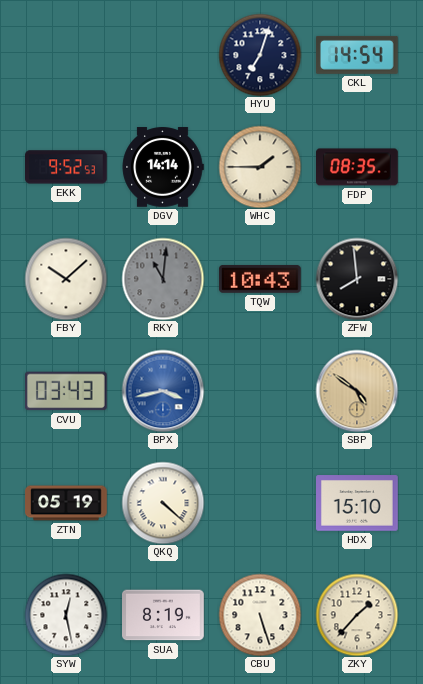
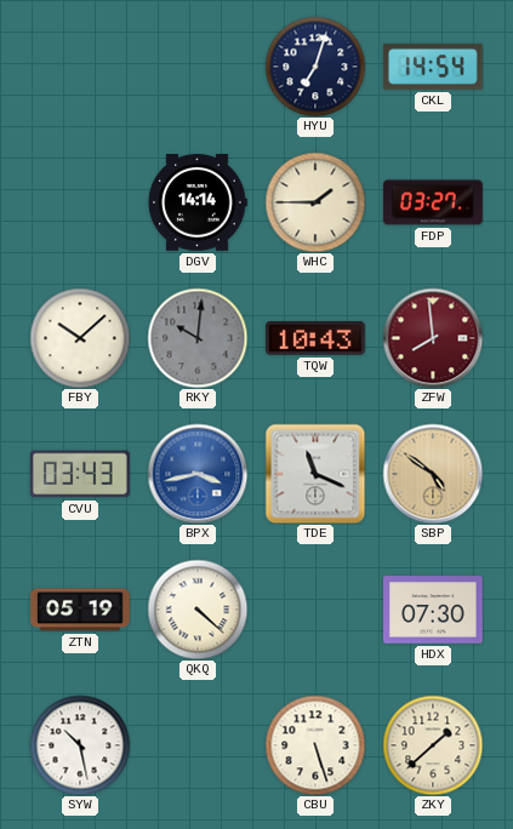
EKK: 9:52 -> none
FDP: 08:35 -> 03:27
RKY: 11:01 -> 10:01
ZFW dial: black -> burgundy
TDE: none -> 11:19
HDX: 15:10 -> 07:30
SYW: 12:28 -> 10:28
SUA: 8:19 -> none
ZKY: 1:37 -> 1:38
